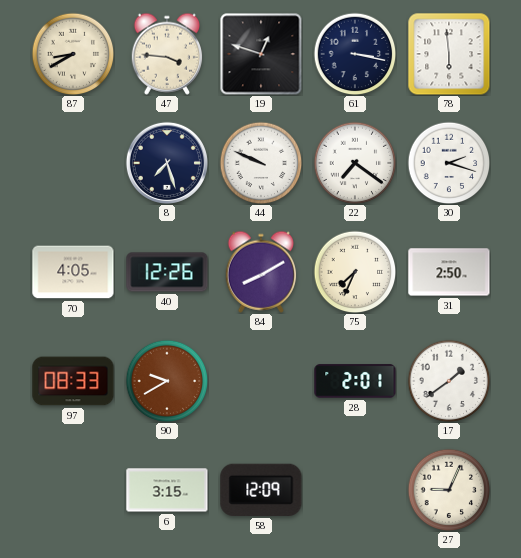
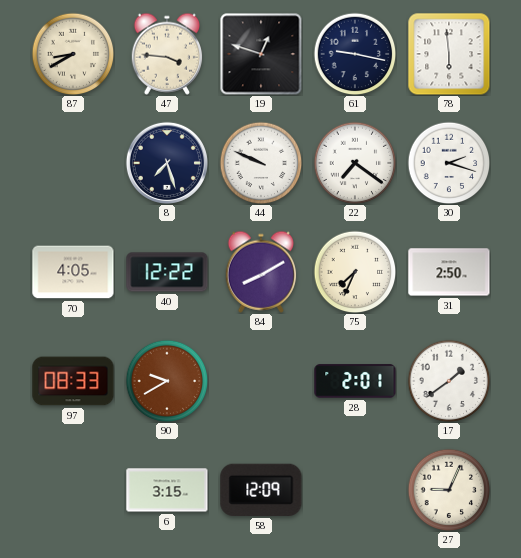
61: 3:17 -> 9:17
40: 12:26 -> 12:22
